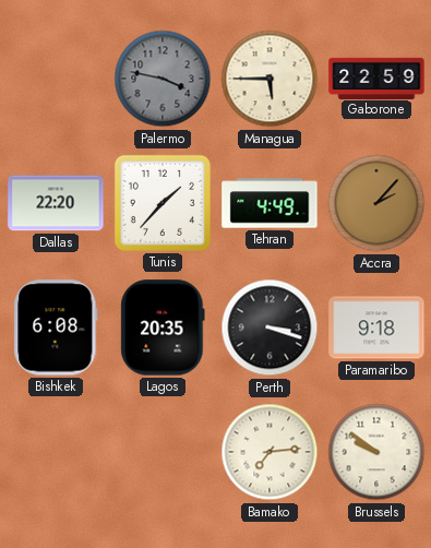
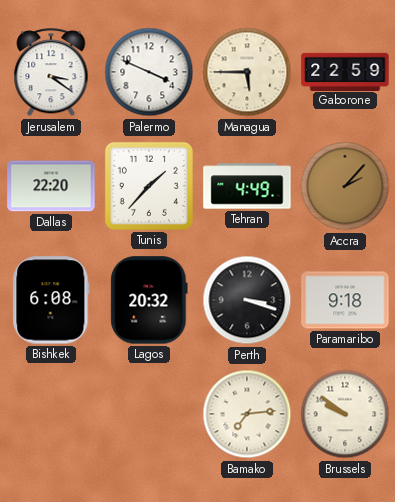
Jerusalem: none -> 3:21
Palermo: 3:47 -> 3:49
Palermo dial: grey -> white
Lagos: 20:35 -> 20:32
